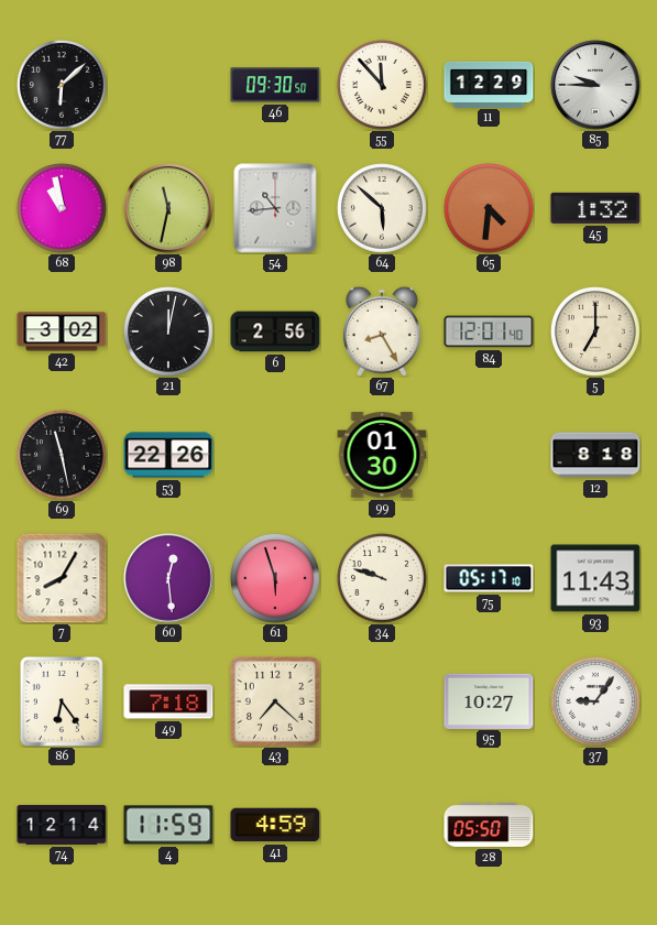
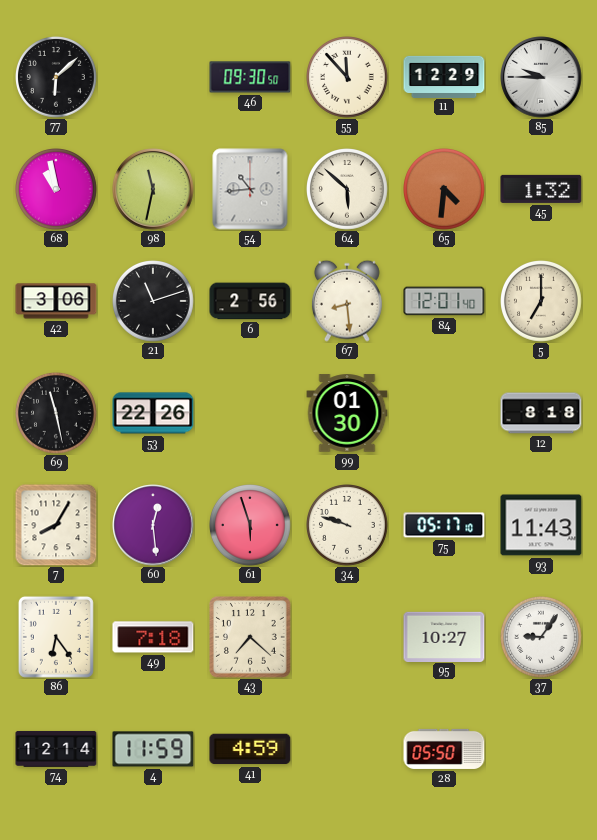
42: 3:02 -> 3:06
21: 12:02 -> 11:12
67: 8:25 -> 8:29
